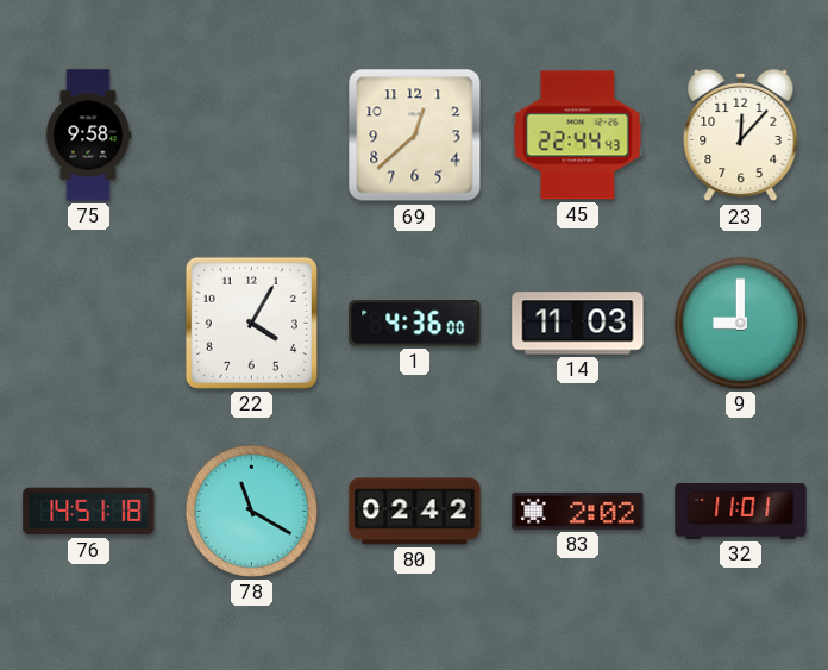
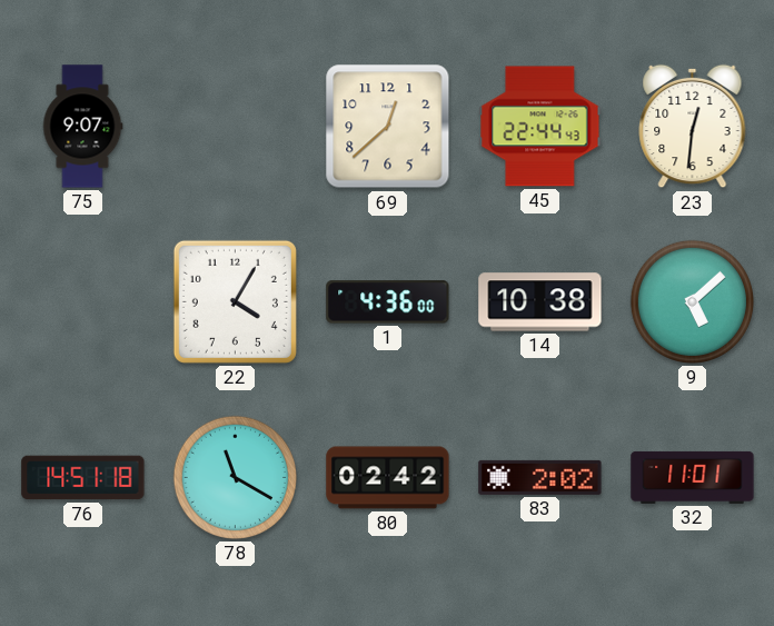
75: 9:58 -> 9:07
23: 12:07 -> 12:31
14: 11:03 -> 10:38
9: 9:00 -> 5:08
